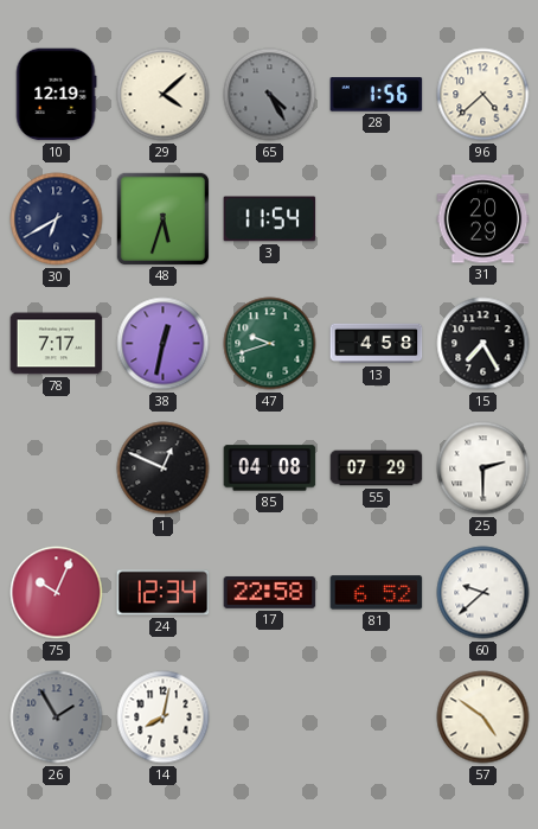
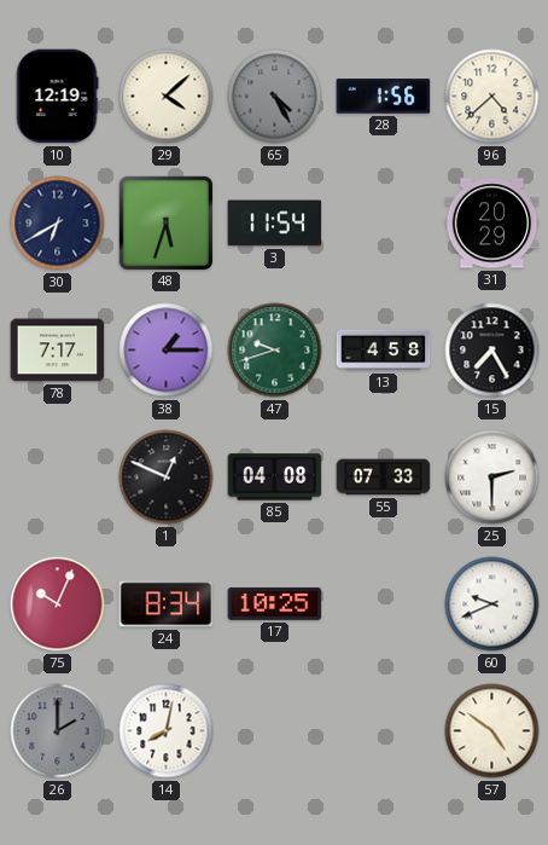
38: 12:32 -> 1:15
55: 07:29 -> 07:33
24: 12:34 -> 8:34
17: 22:58 -> 10:25
81: 6:52 -> none
60: 9:38 -> 9:41
26: 1:55 -> 2:00
